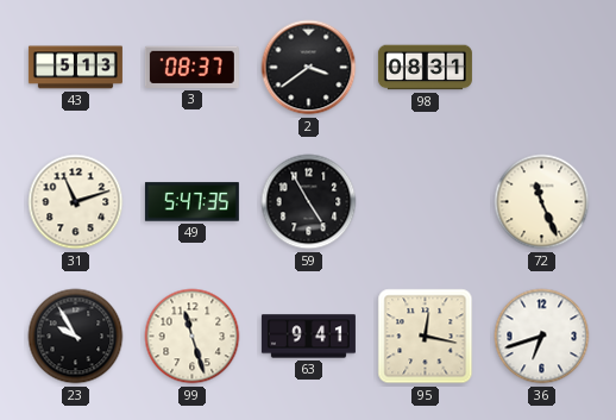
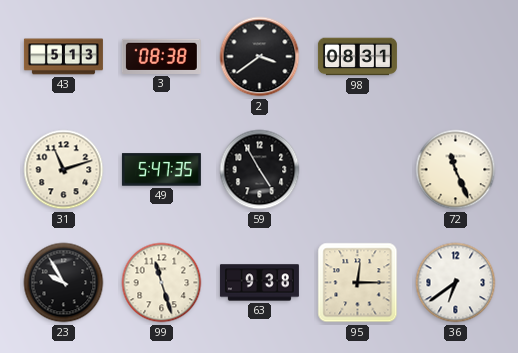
3: 08:37 -> 08:38
63: 9:41 -> 9:38
95: 12:17 -> 12:15
36: 6:42 -> 6:39
